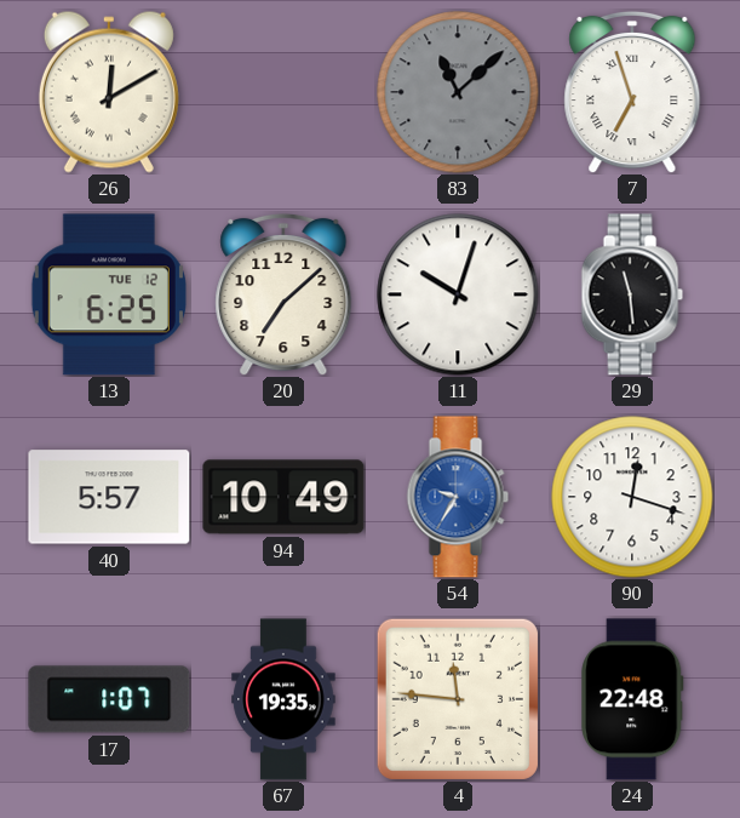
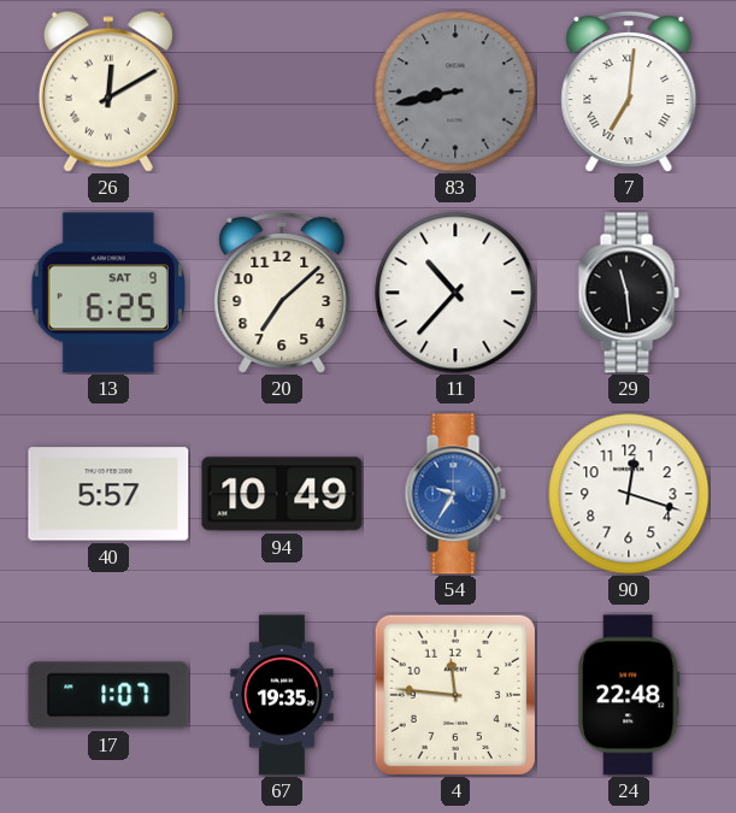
83: 11:08 -> 8:43
7: 6:57 -> 7:01
13 date: TUE 12 -> SAT 9
11: 10:03 -> 10:37
